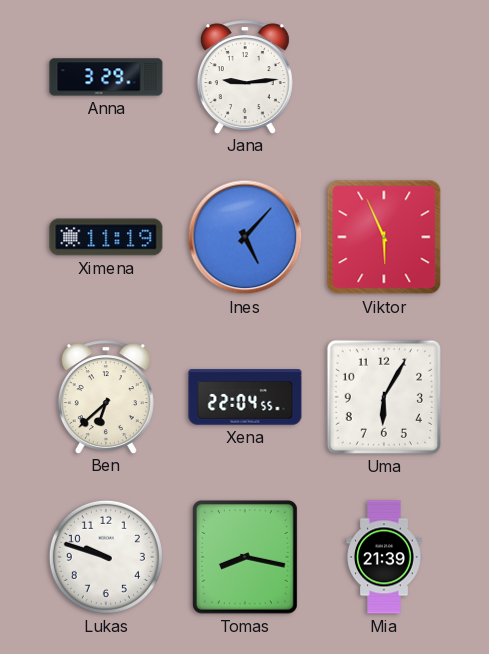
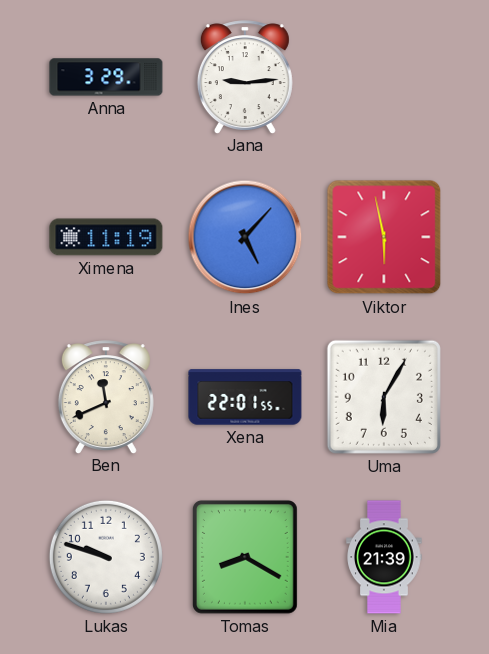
Viktor: 5:56 -> 5:58
Ben: 6:38 -> 11:41
Xena: 22:04 -> 22:01
Tomas: 8:17 -> 8:20
